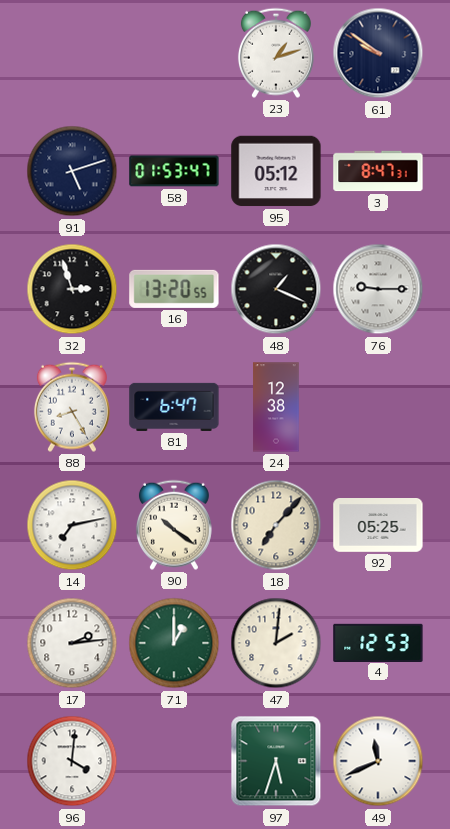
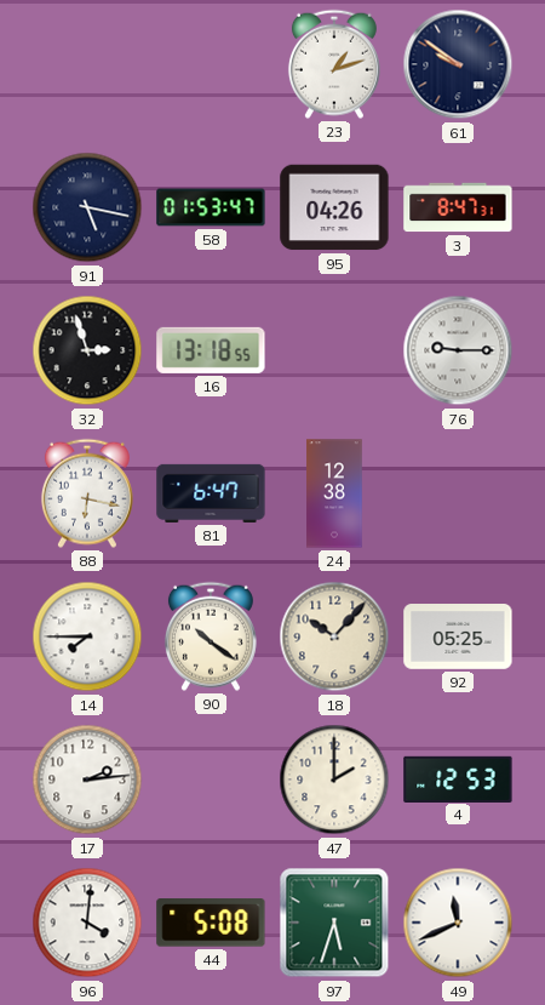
91: 5:12 -> 5:17
95: 05:12 -> 04:26
16: 13:20 -> 13:18
48: 1:19 -> none
88: 8:25 -> 6:17
14: 7:13 -> 7:45
18: 7:07 -> 10:07
71: 1:00 -> none
47: 2:01 -> 2:00
44: none -> 5:08
